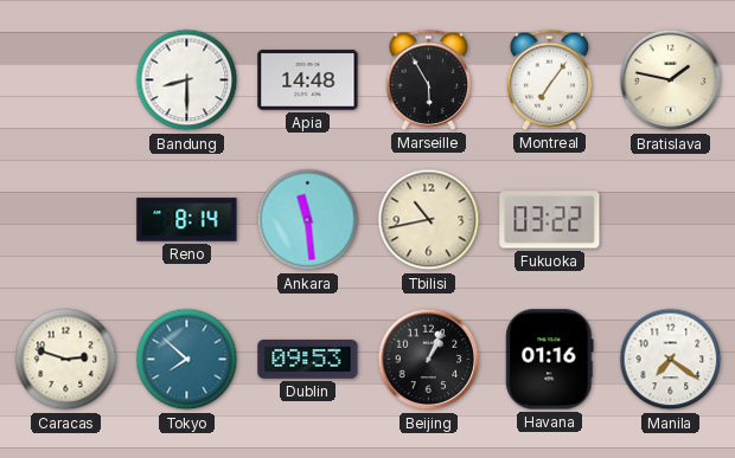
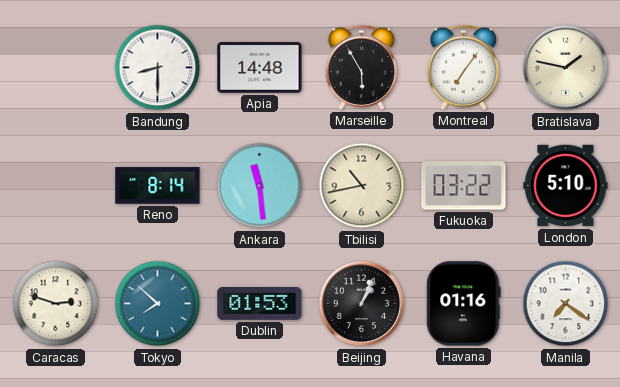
London: none -> 5:10
Dublin: 09:53 -> 01:53
